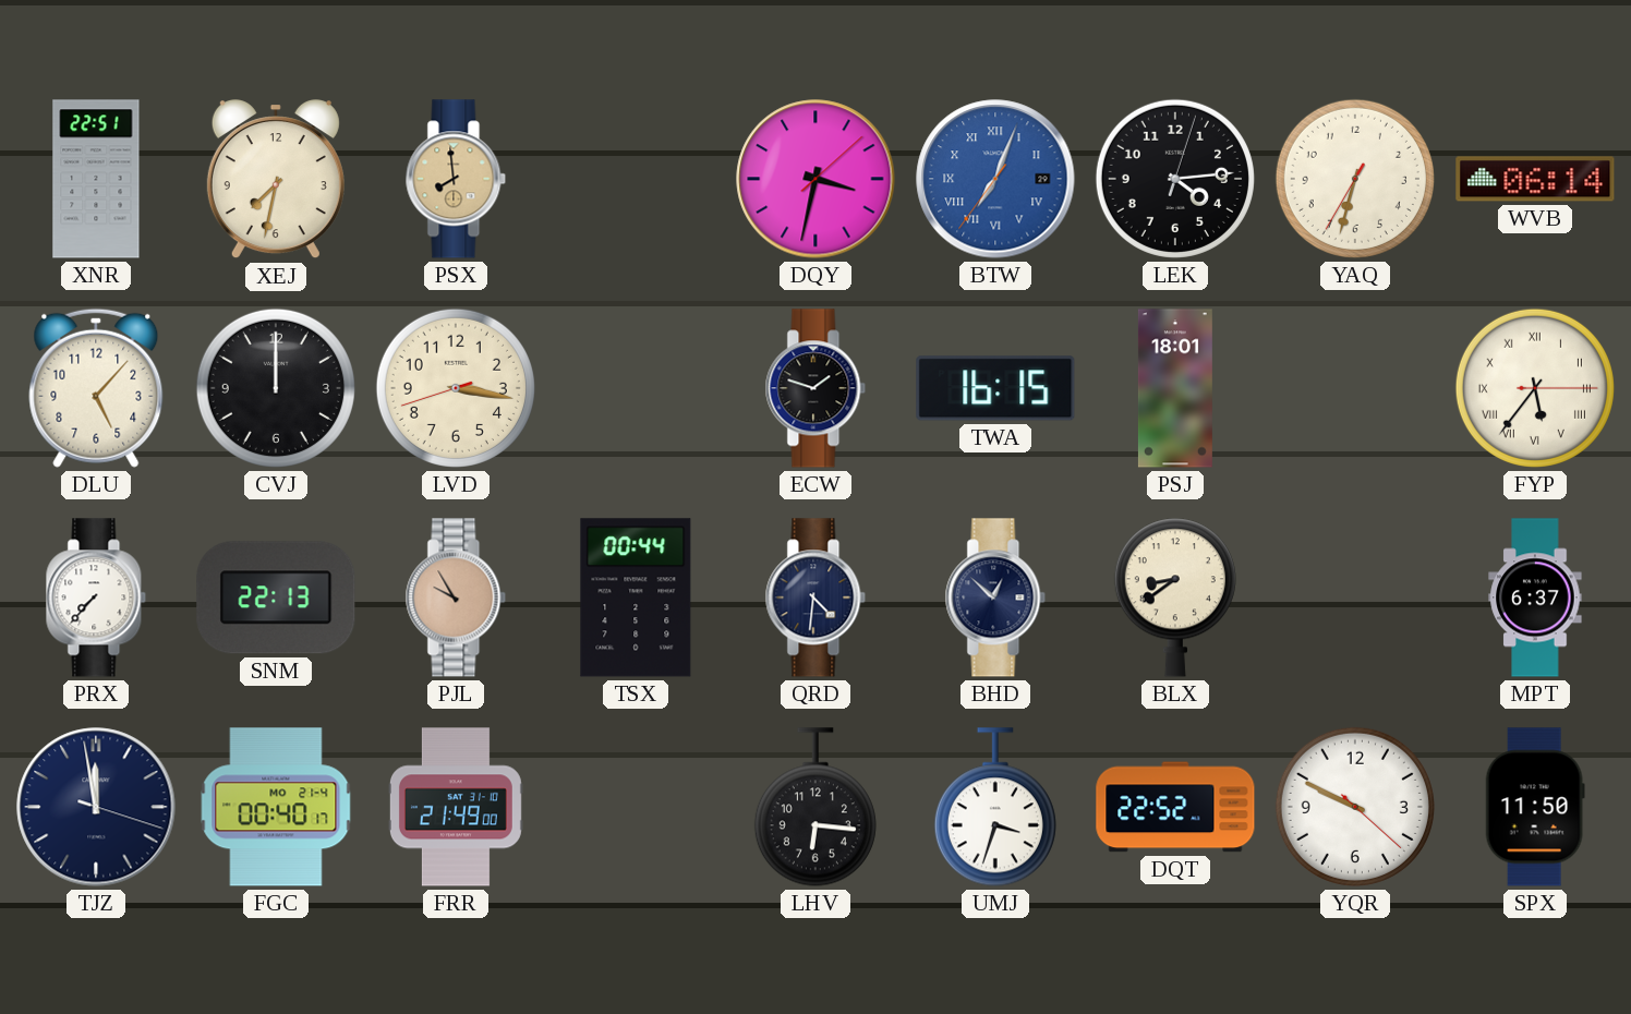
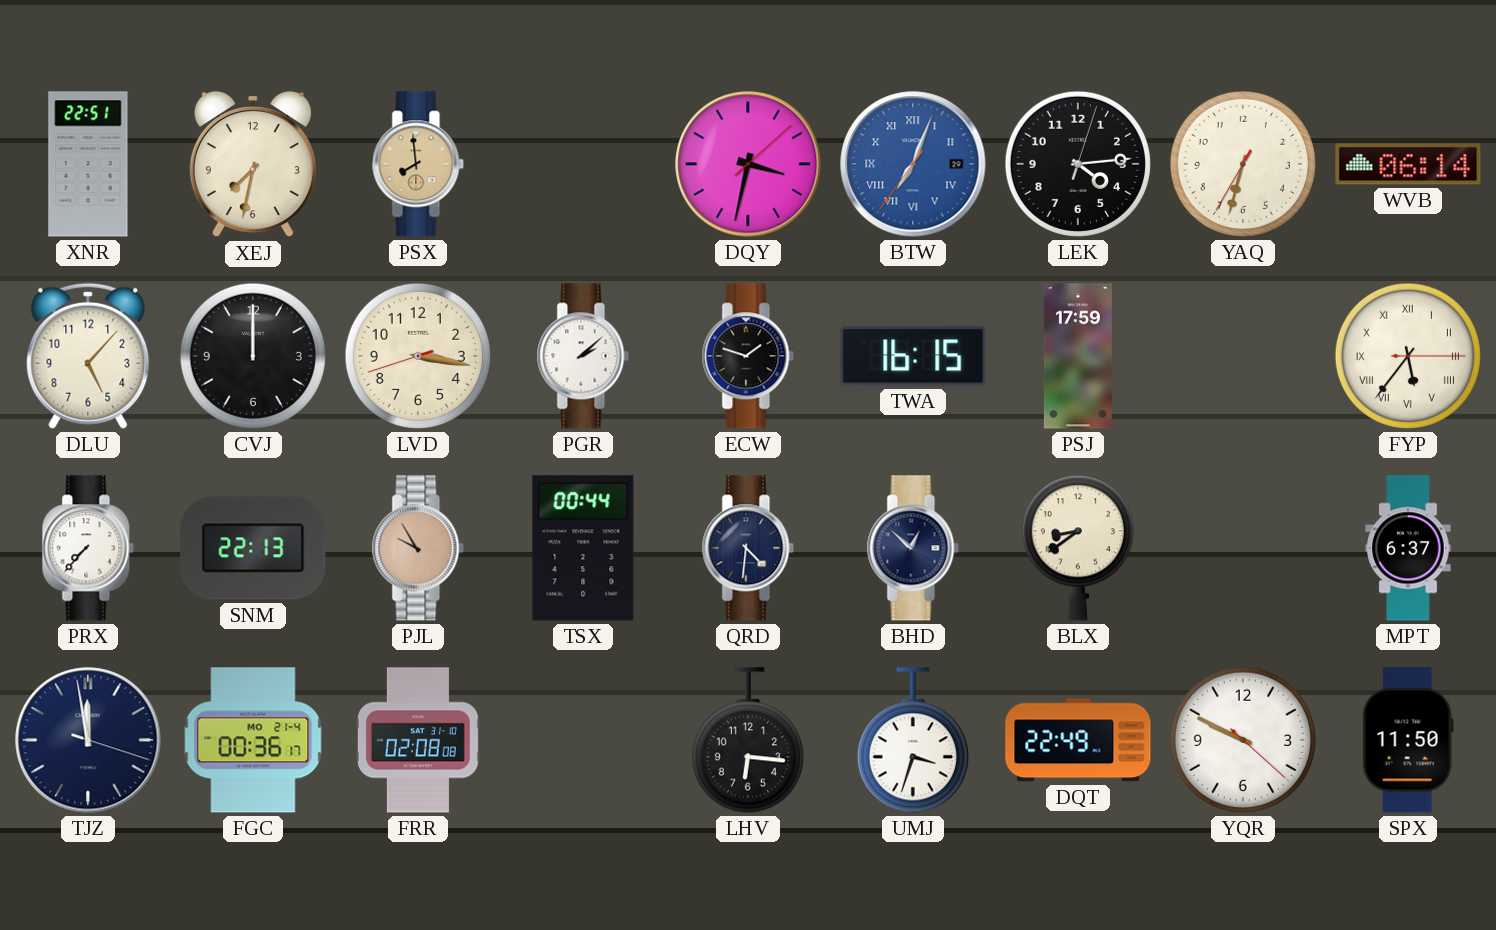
PGR: none -> 2:08
PSJ: 18:01 -> 17:59
FGC: 00:40 -> 00:36
FRR: 21:49 -> 02:08
DQT: 22:52 -> 22:49
